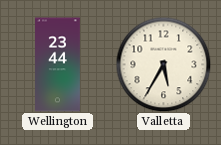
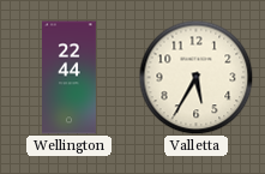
Wellington: 23:44 -> 22:44
